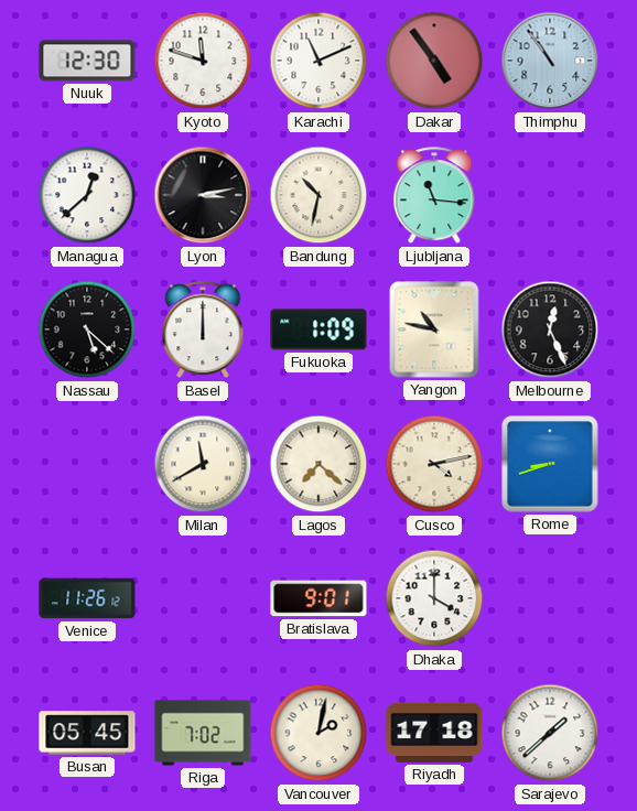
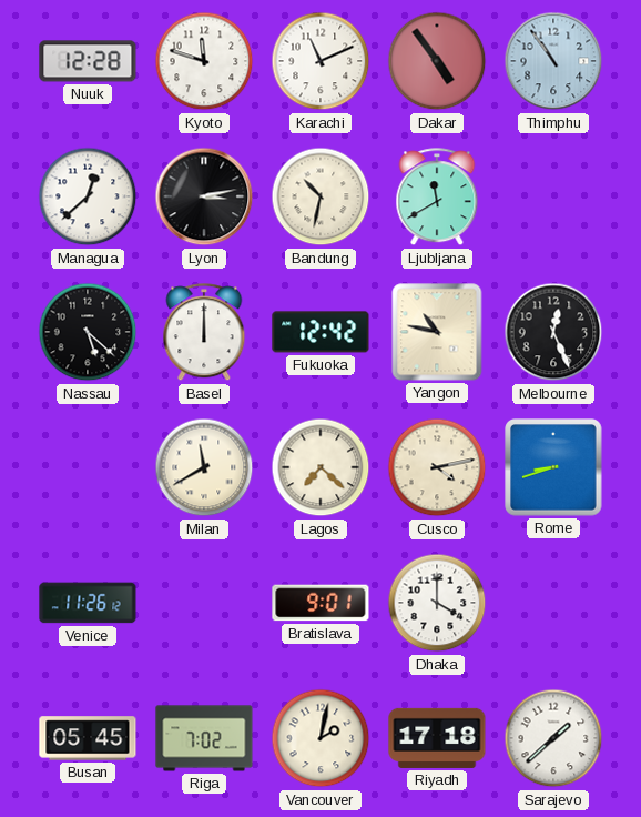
Nuuk: 12:30 -> 12:28
Ljubljana: 11:16 -> 11:40
Fukuoka: 1:09 -> 12:42
